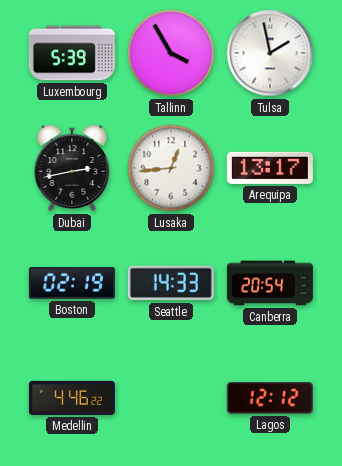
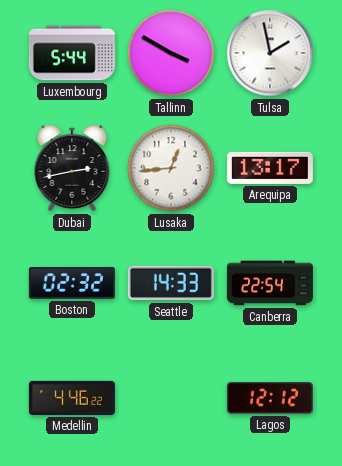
Luxembourg: 5:39 -> 5:44
Tallinn: 3:55 -> 3:50
Boston: 02:19 -> 02:32
Canberra: 20:54 -> 22:54
